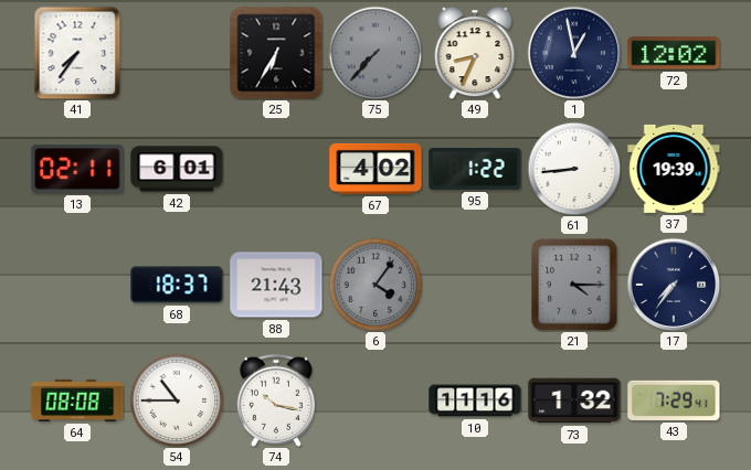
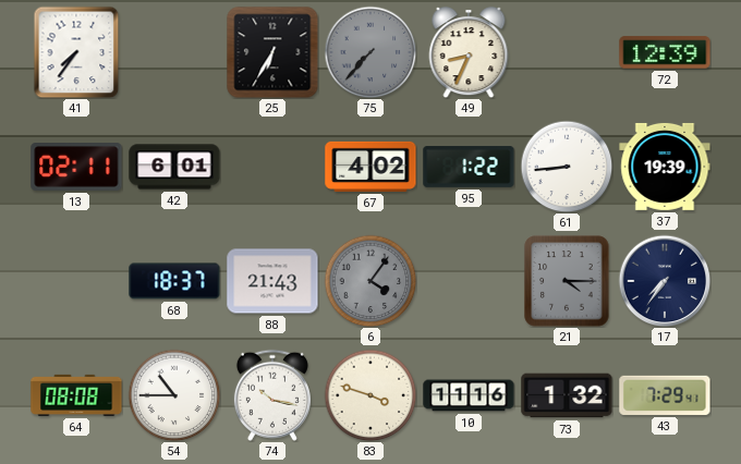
1: 12:58 -> none
72: 12:02 -> 12:39
83: none -> 3:48
